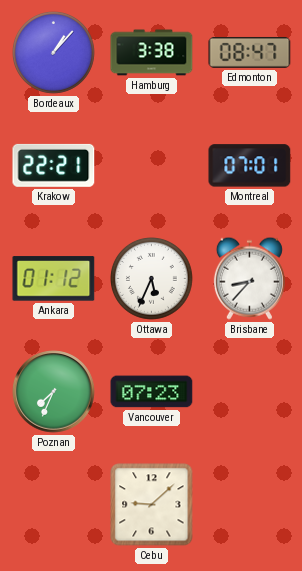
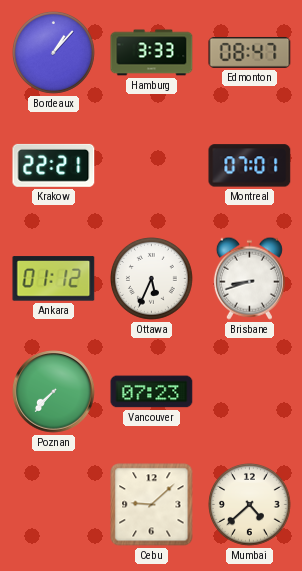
Hamburg: 3:38 -> 3:33
Brisbane: 8:37 -> 8:42
Poznan: 7:34 -> 7:37
Mumbai: none -> 4:38
